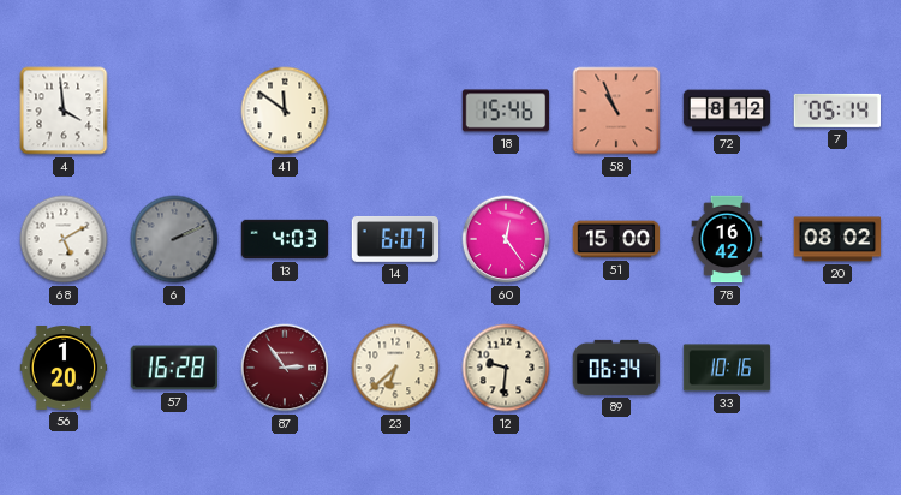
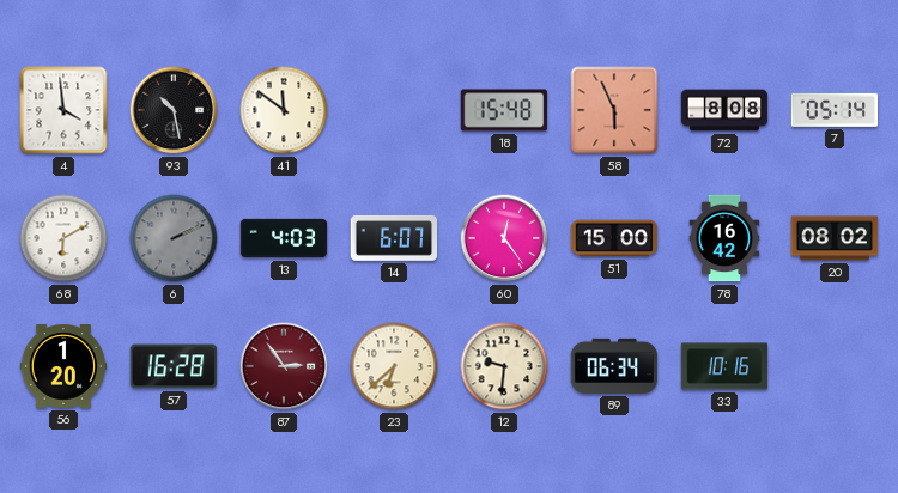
93: none -> 10:28
18: 15:46 -> 15:48
58: 10:56 -> 5:56
72: 8:12 -> 8:08
68: 5:10 -> 6:10
